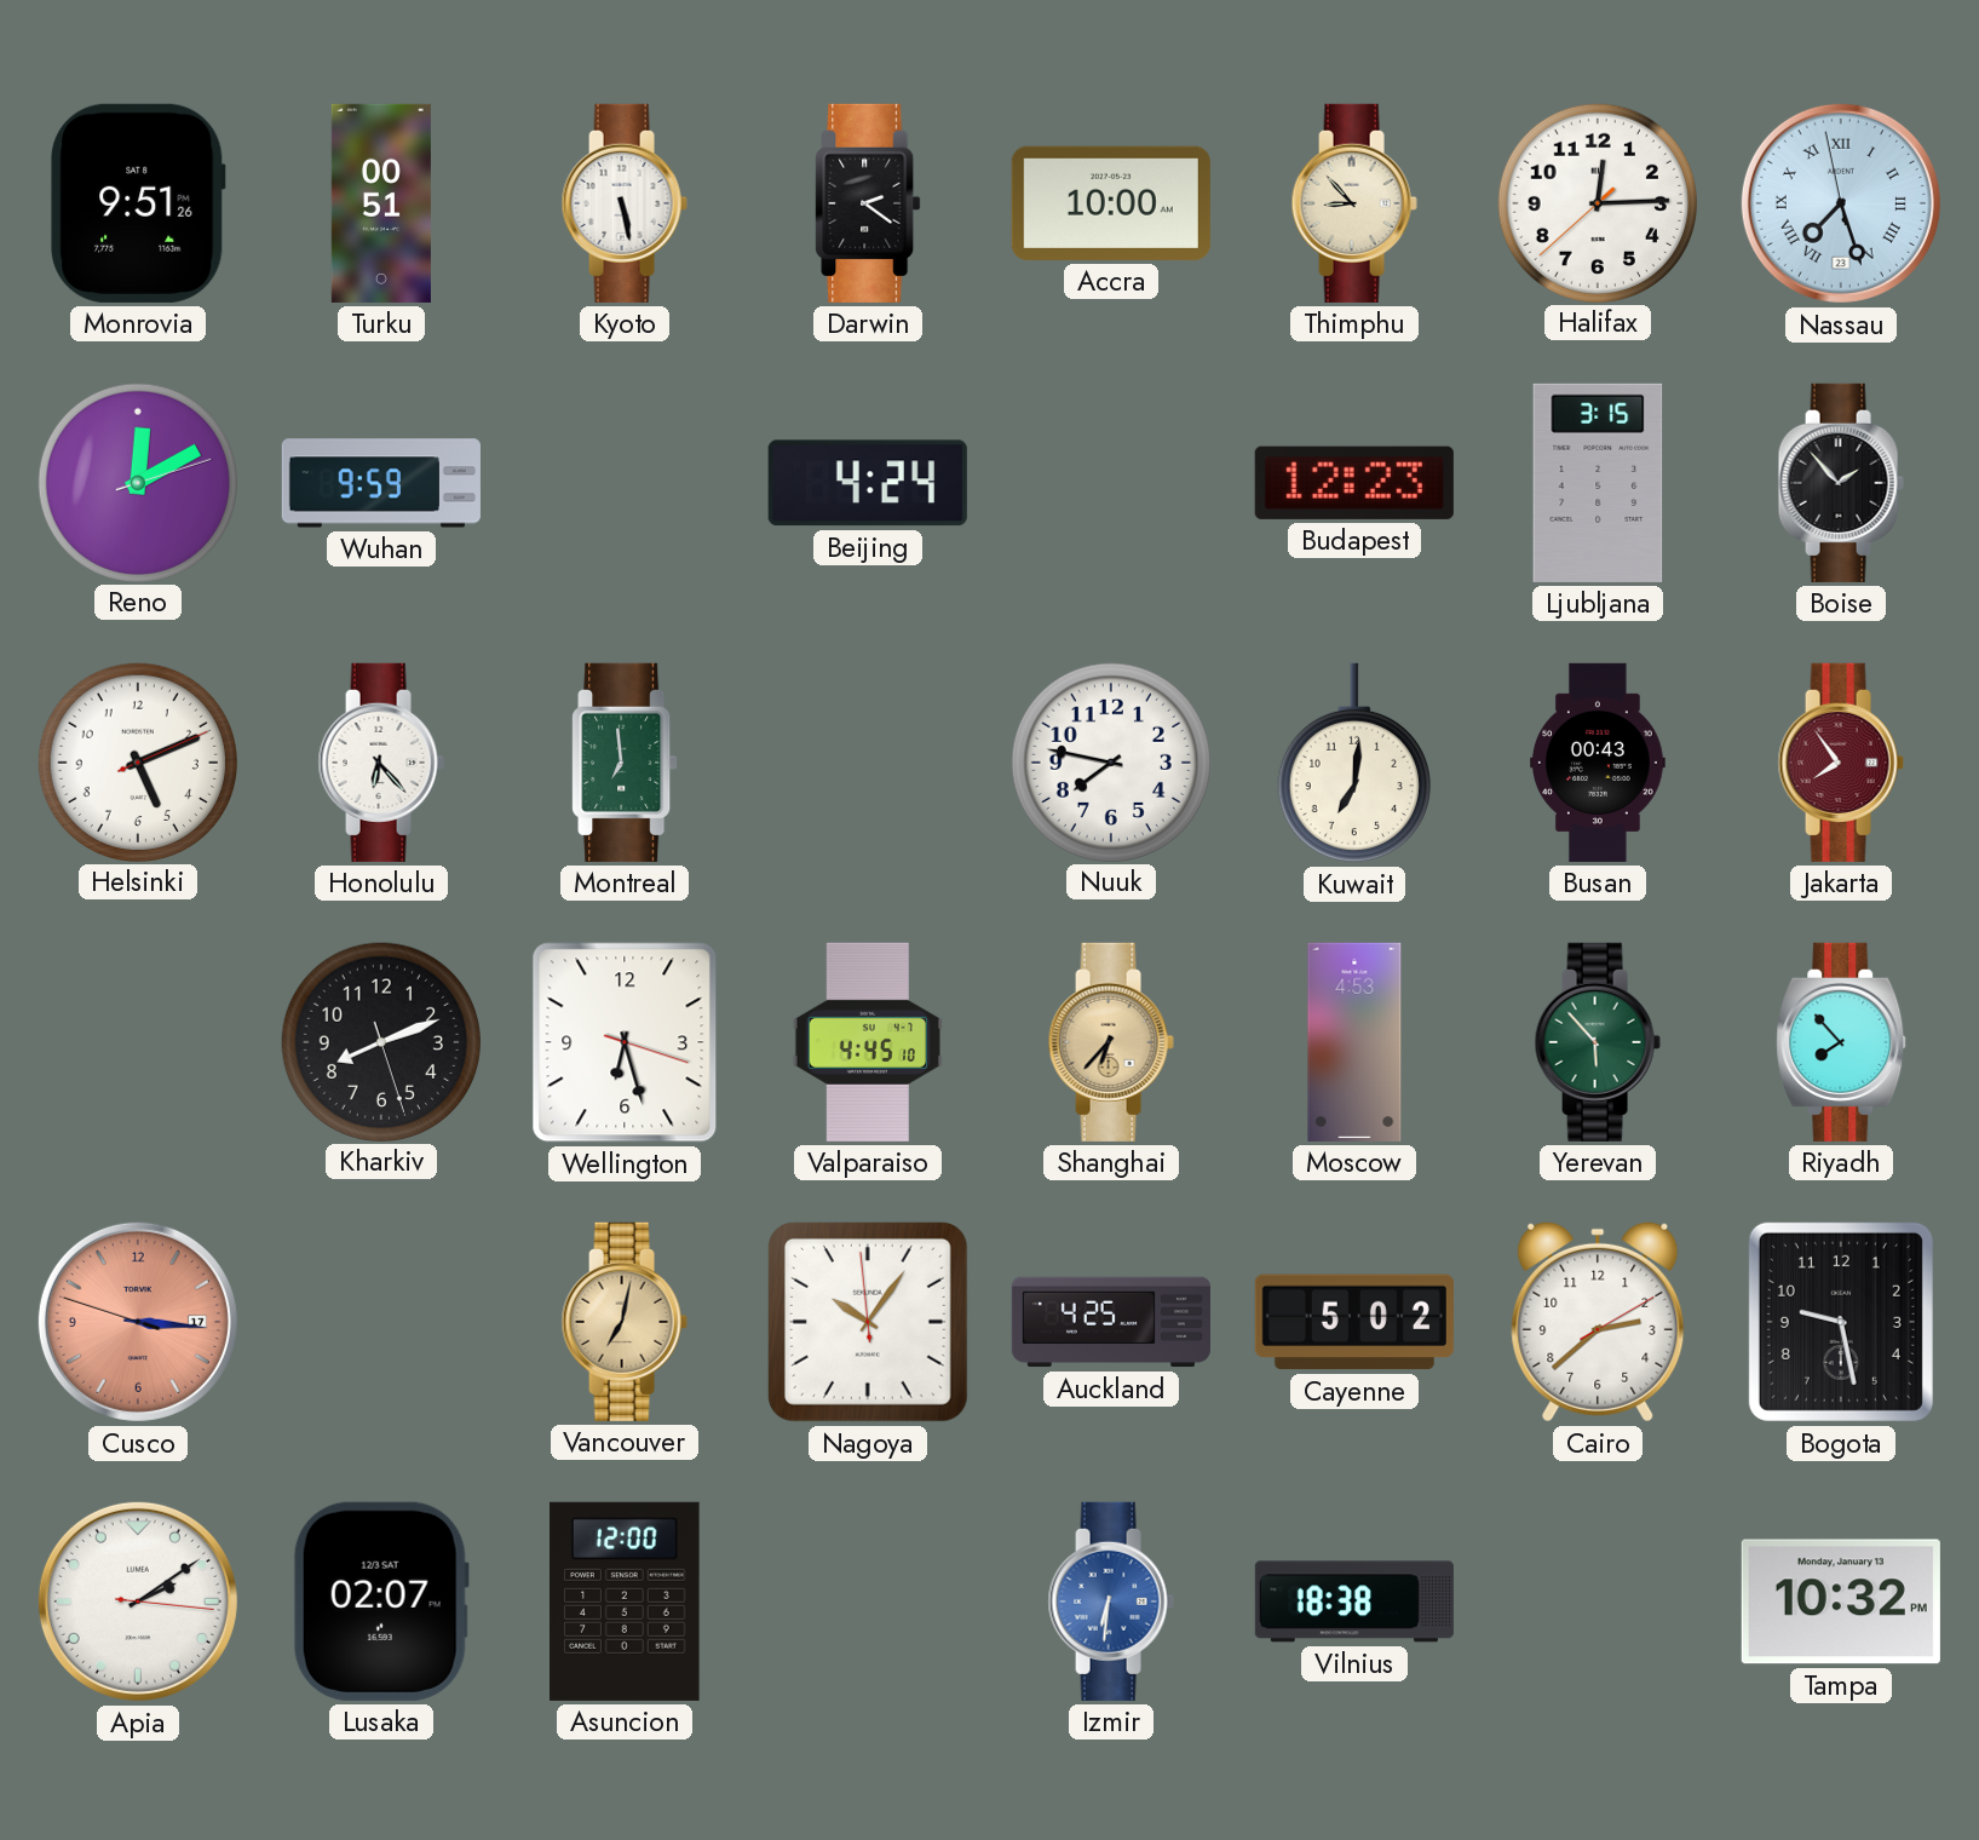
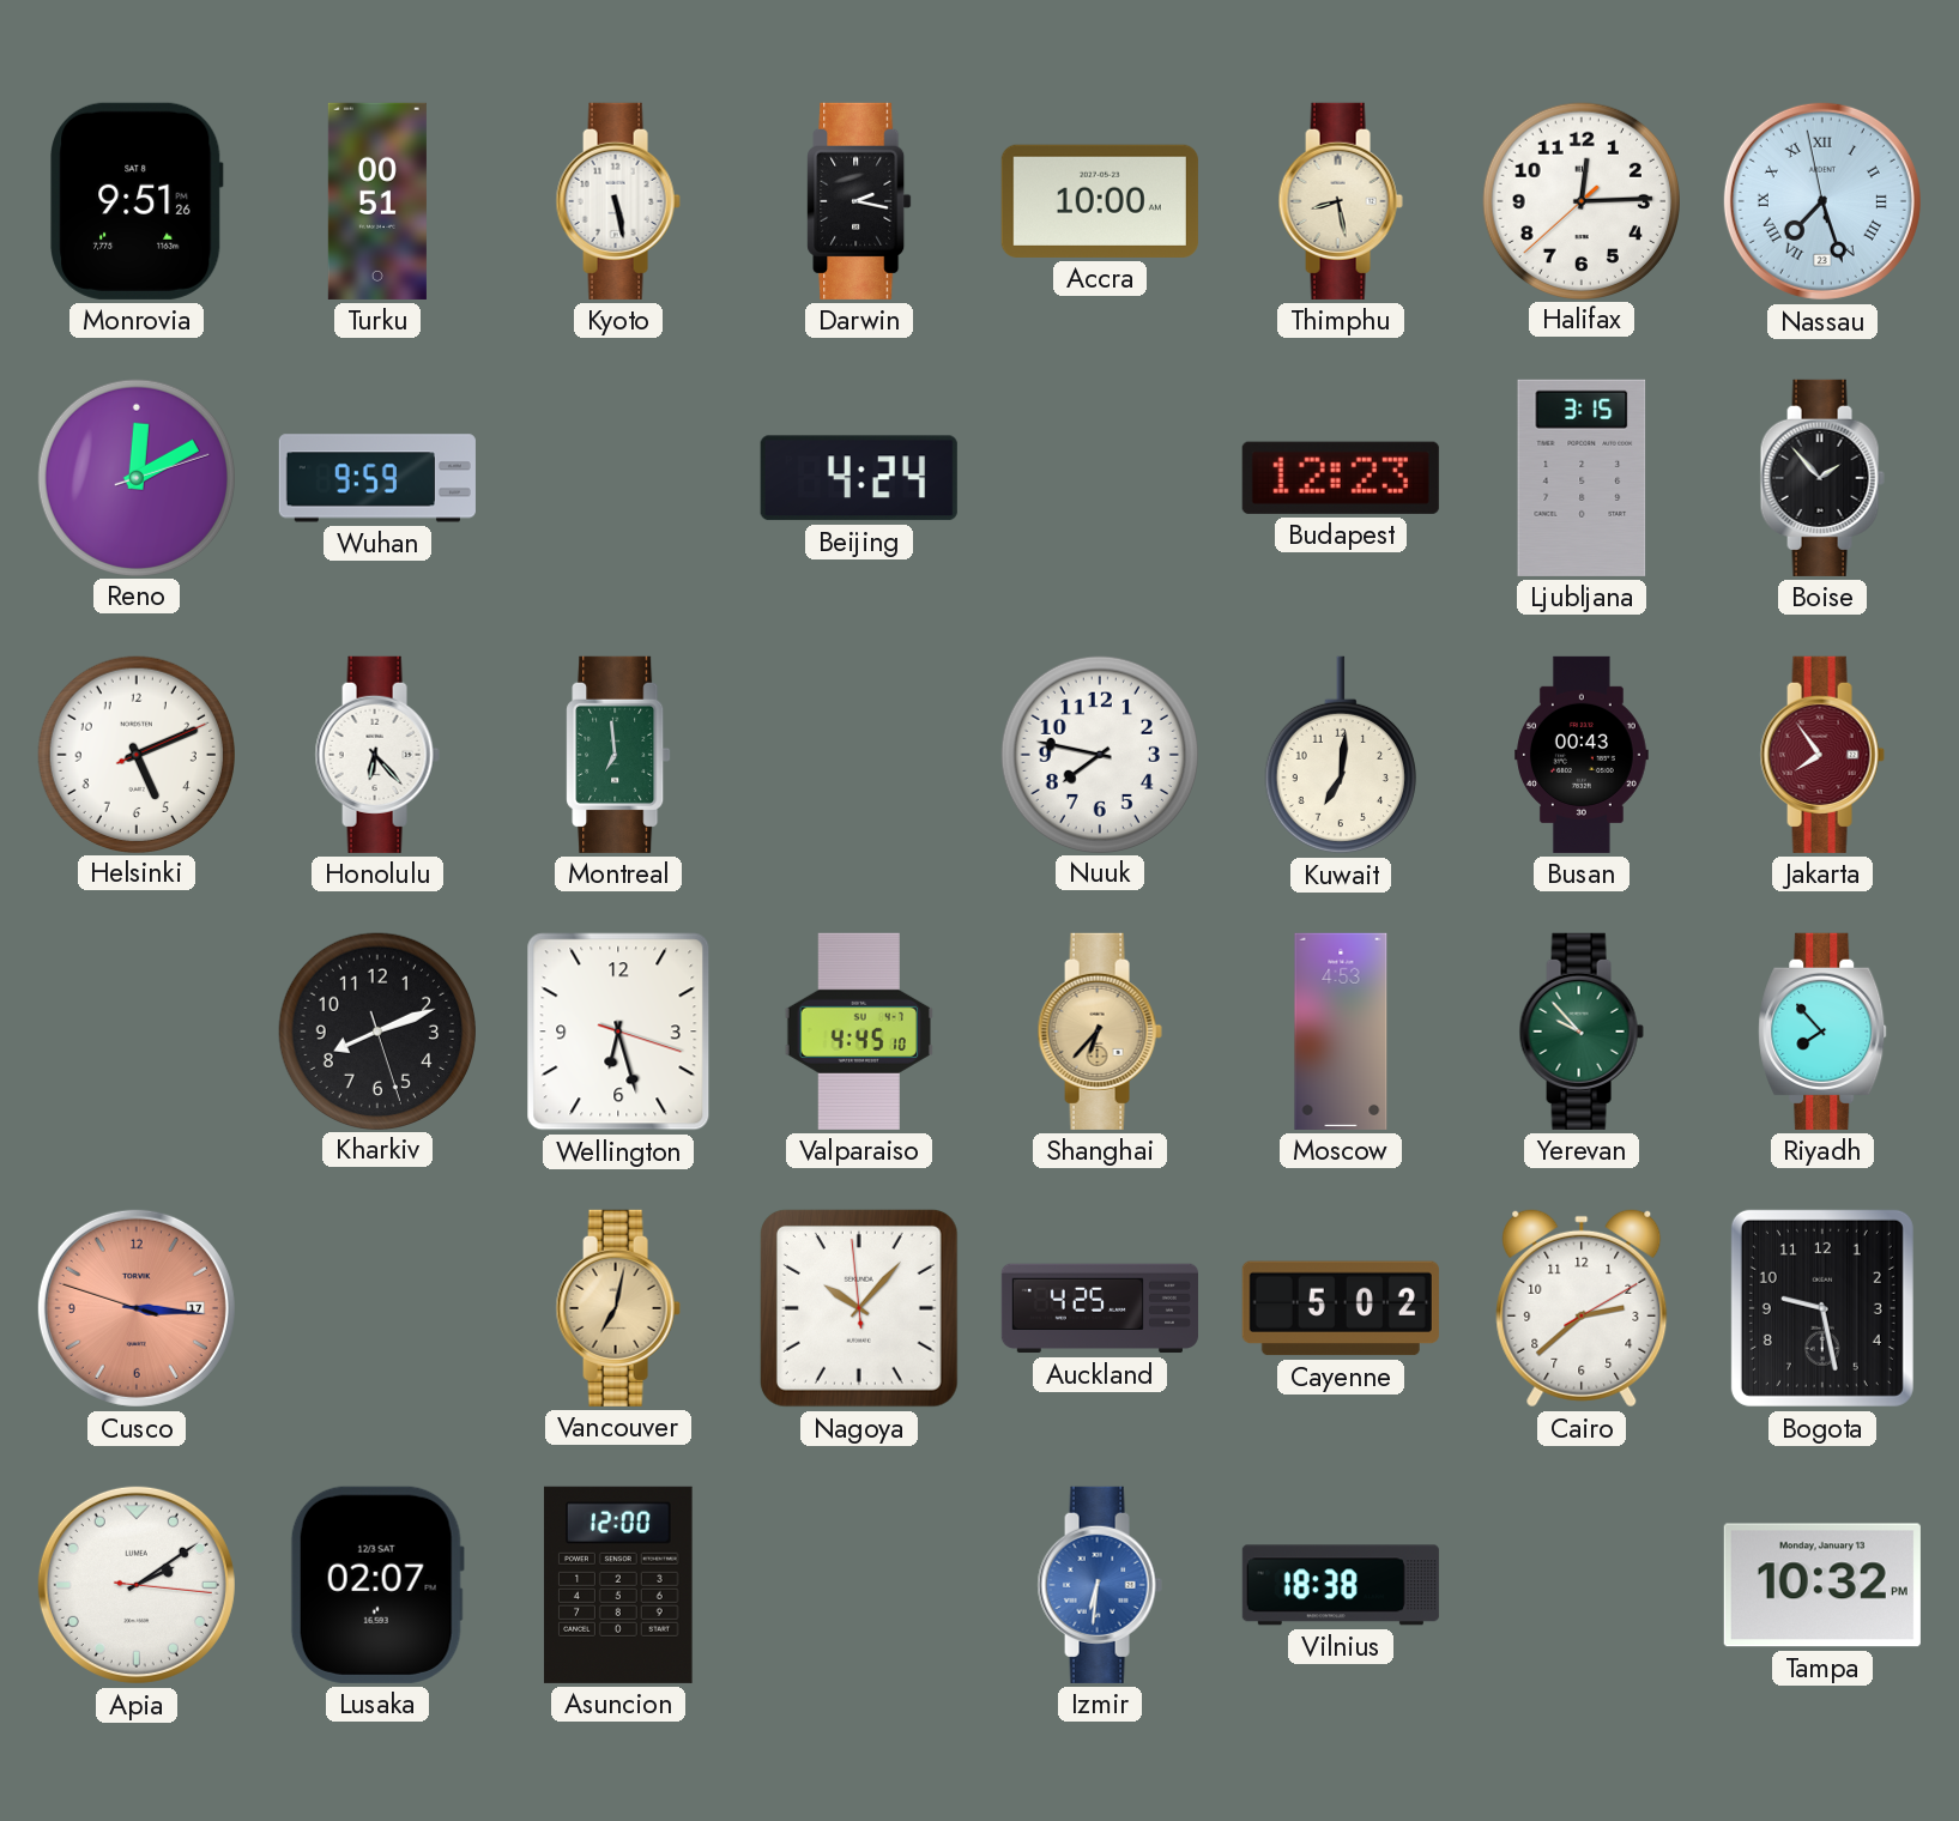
Darwin: 2:21 -> 2:17
Thimphu: 8:53 -> 8:28
Yerevan: 5:53 -> 9:53
Nagoya: 10:05 -> 10:06
